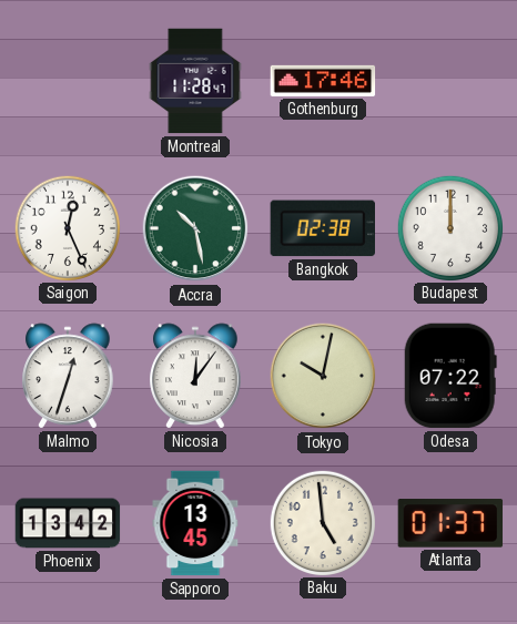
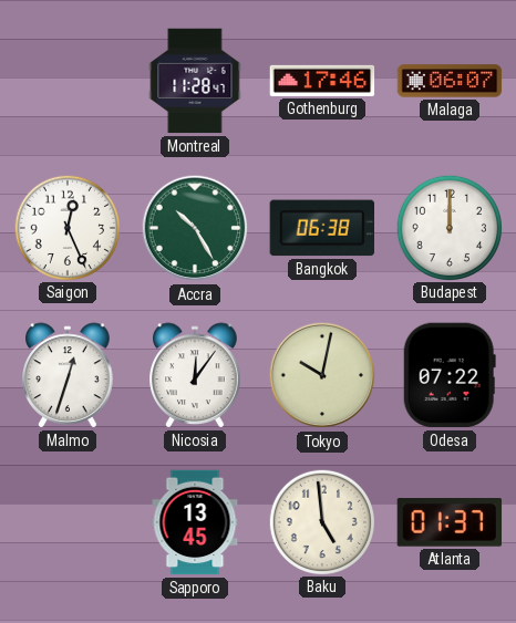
Malaga: none -> 06:07
Accra: 10:28 -> 10:25
Bangkok: 02:38 -> 06:38
Phoenix: 13:42 -> none
